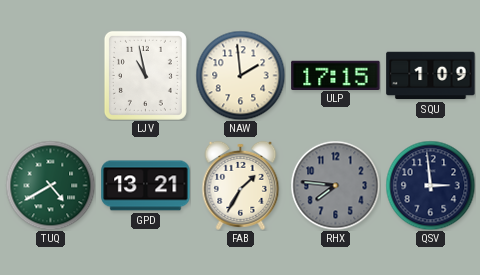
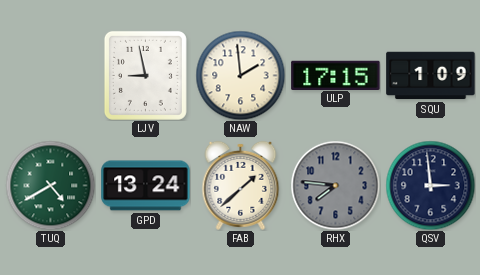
LJV: 10:58 -> 8:58
GPD: 13:21 -> 13:24
FAB: 1:35 -> 1:38
